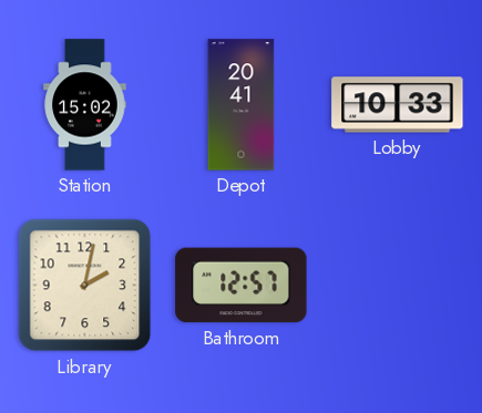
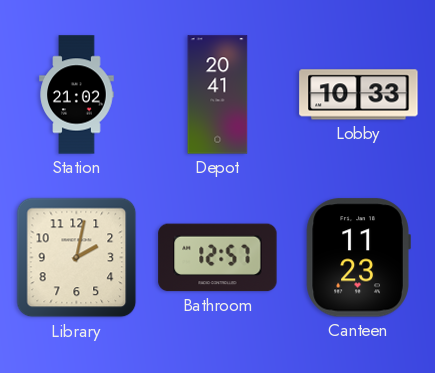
Station: 15:02 -> 21:02
Canteen: none -> 11:23
